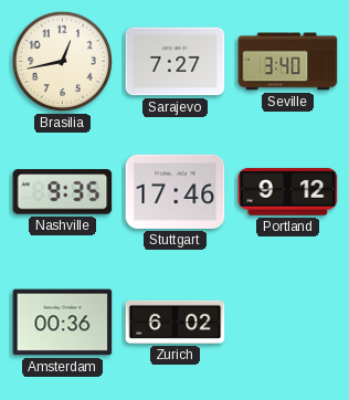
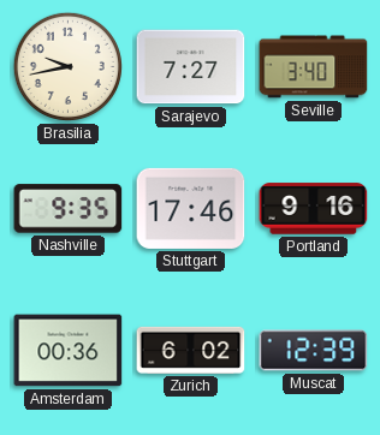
Brasilia: 12:43 -> 9:43
Portland: 9:12 -> 9:16
Muscat: none -> 12:39
